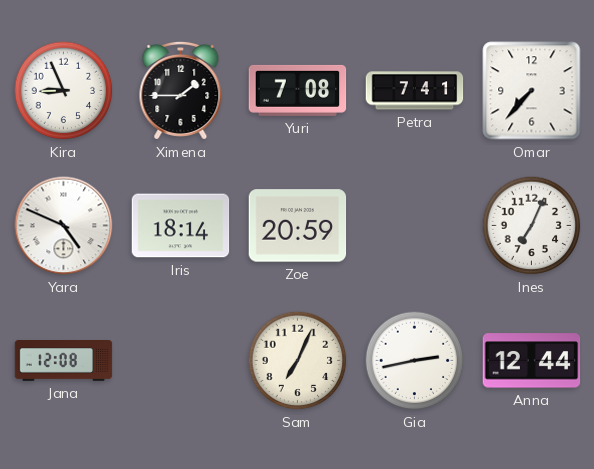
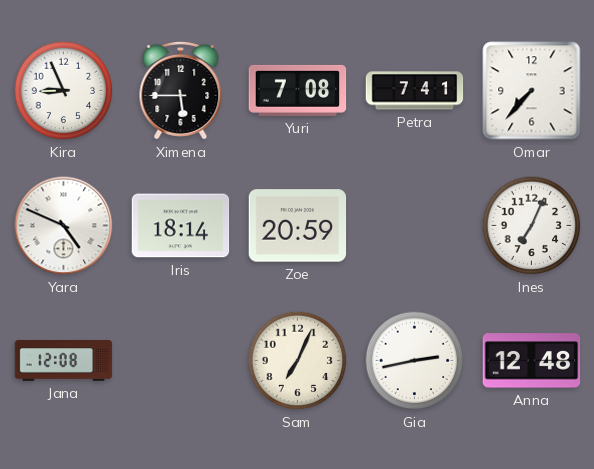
Ximena: 1:45 -> 5:45
Anna: 12:44 -> 12:48
